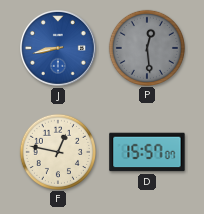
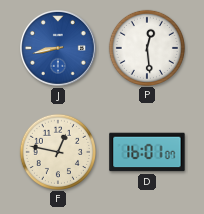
P dial: grey -> white
D: 15:57 -> 16:01
